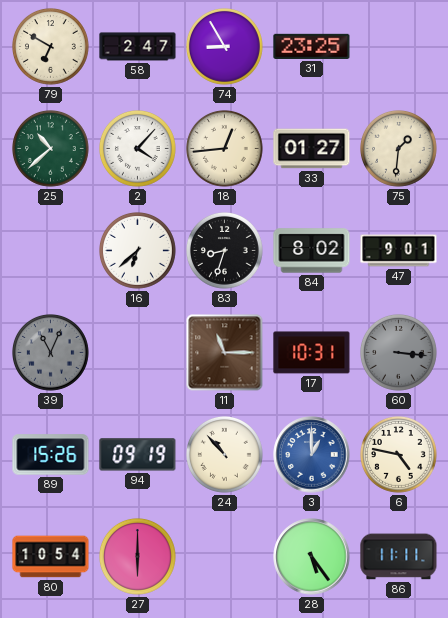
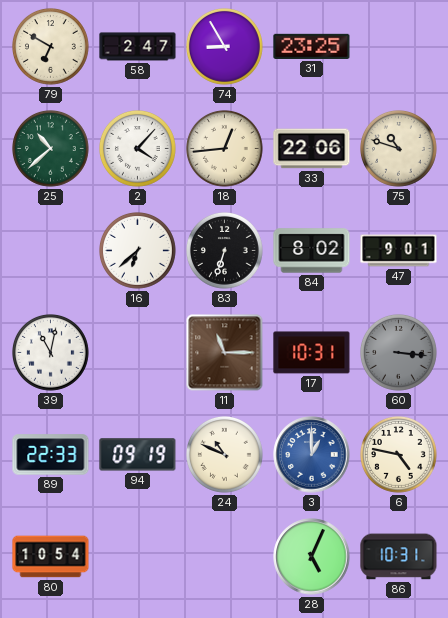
33: 01:27 -> 22:06
75: 1:31 -> 10:48
83: 8:33 -> 6:33
39: 11:04 -> 11:02
39 dial: grey -> white
89: 15:26 -> 22:33
24: 10:53 -> 10:49
27: 6:00 -> none
28: 5:24 -> 5:04
86: 11:11 -> 10:31
